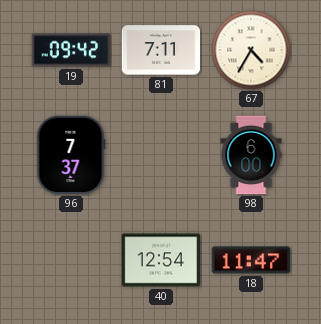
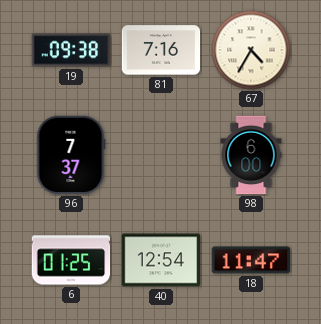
19: 09:42 -> 09:38
81: 7:11 -> 7:16
6: none -> 01:25
